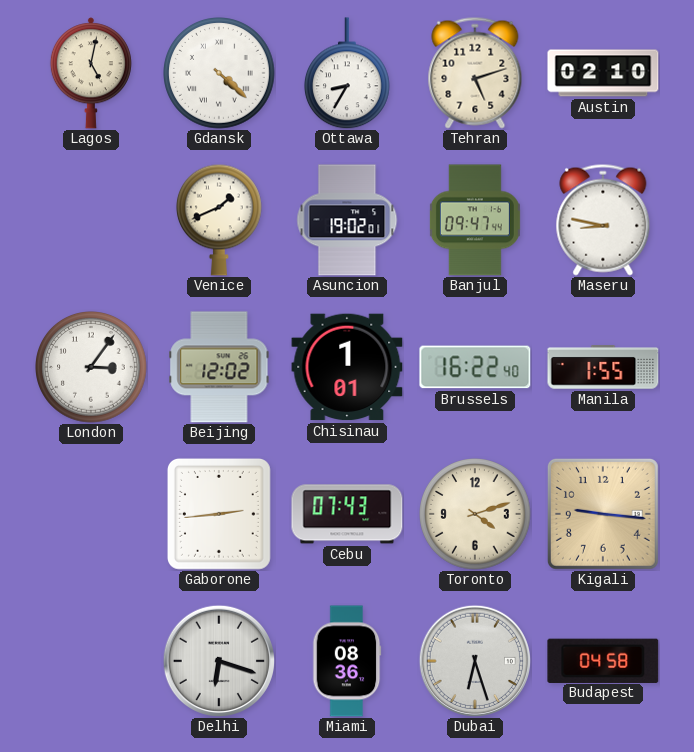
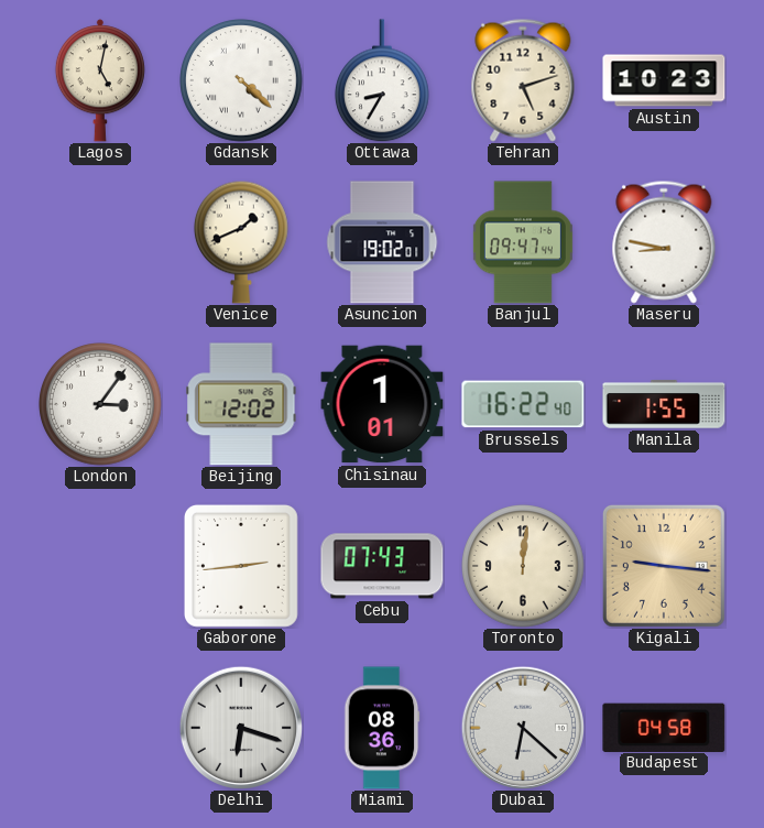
Austin: 02:10 -> 10:23
Toronto: 4:12 -> 12:01
Dubai: 6:27 -> 6:22
